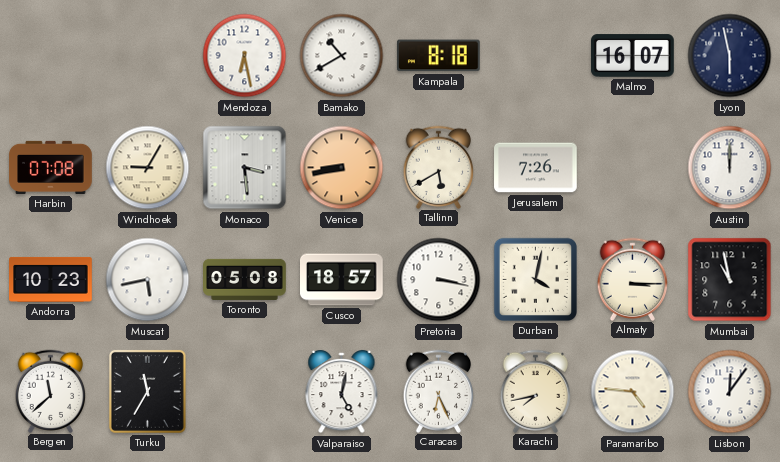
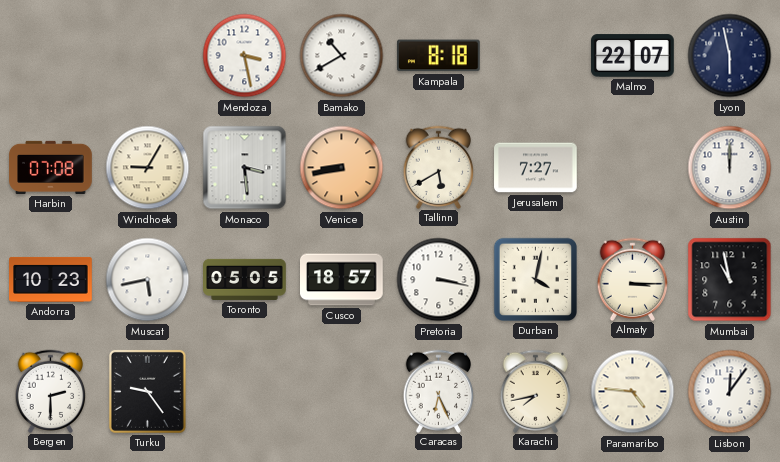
Mendoza: 6:28 -> 3:28
Malmo: 16:07 -> 22:07
Jerusalem: 7:26 -> 7:27
Toronto: 05:08 -> 05:05
Bergen: 11:38 -> 2:30
Turku: 11:35 -> 9:24
Valparaiso: 5:02 -> none
